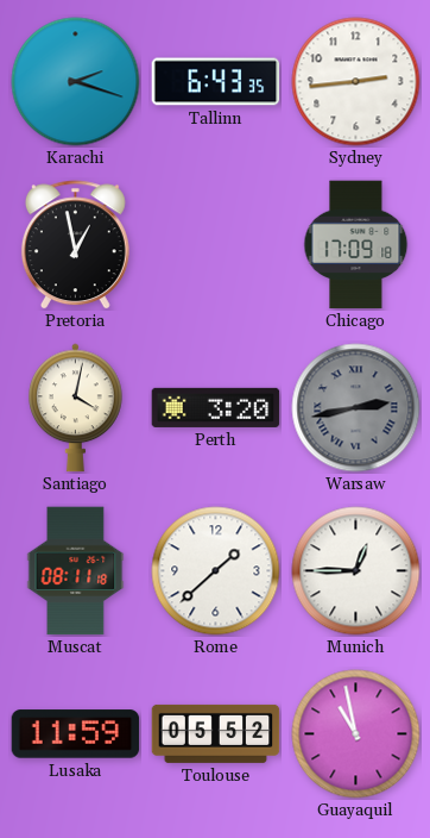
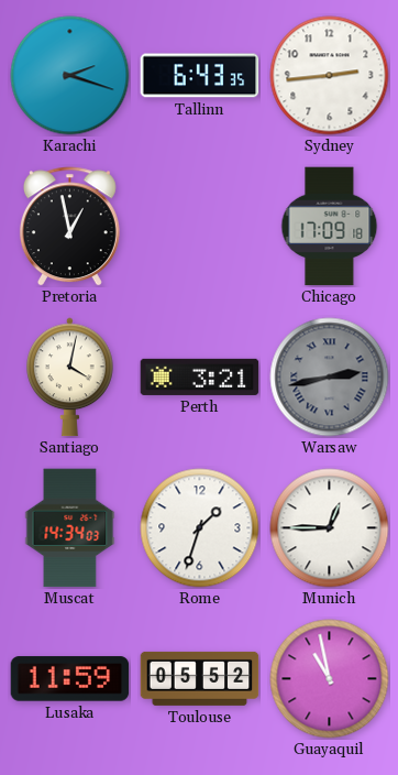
Perth: 3:20 -> 3:21
Muscat: 08:11 -> 14:34
Rome: 1:38 -> 1:33
